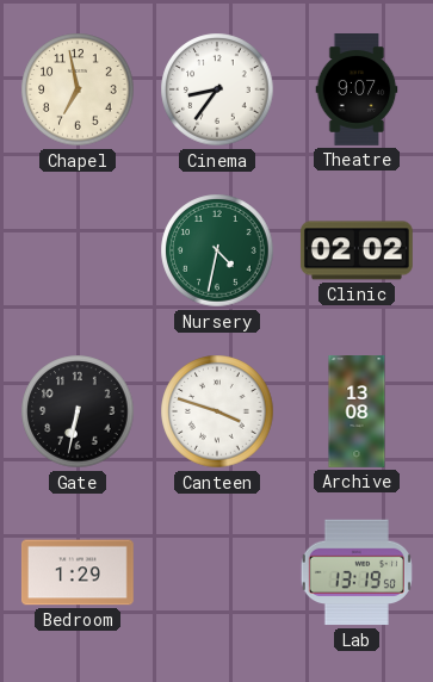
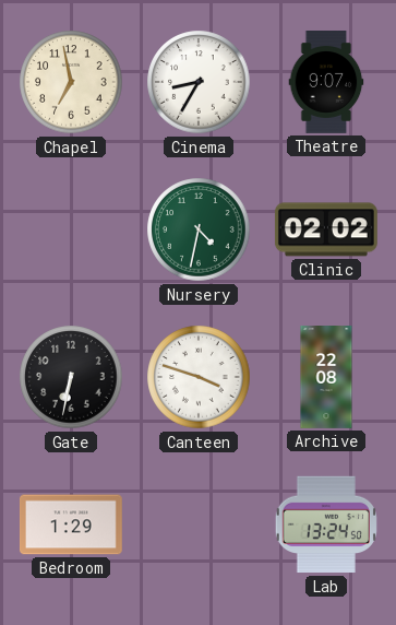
Cinema: 8:36 -> 8:35
Archive: 13:08 -> 22:08
Lab: 13:19 -> 13:24
